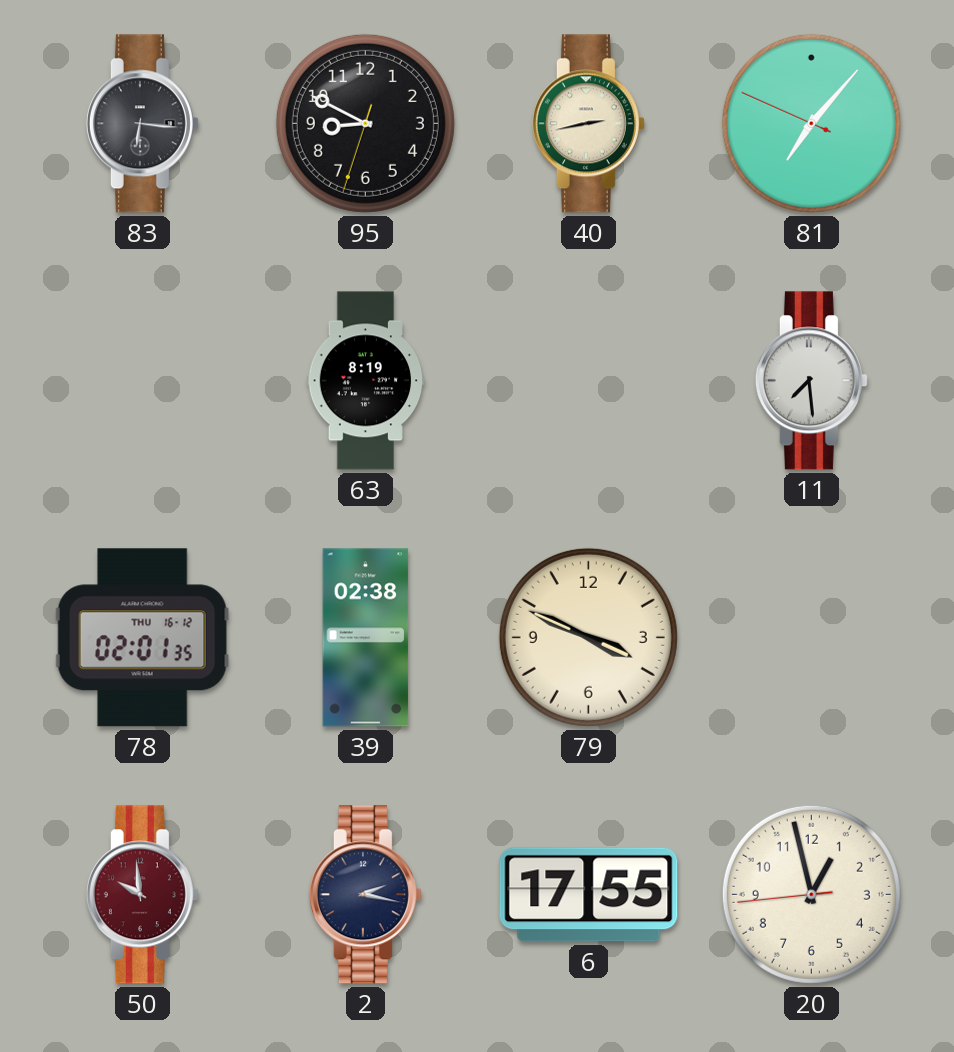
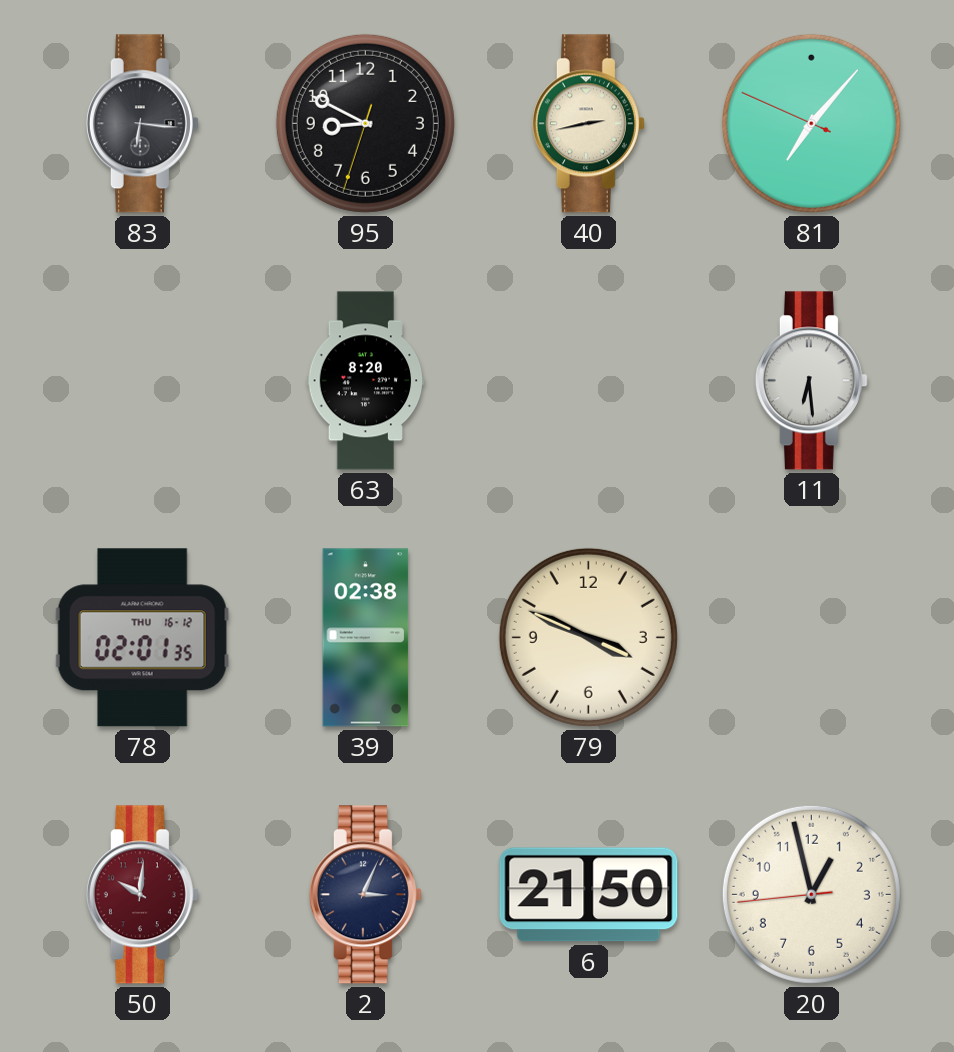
63: 8:19 -> 8:20
11: 7:29 -> 6:29
50: 9:59 -> 10:01
2: 2:17 -> 3:04
6: 17:55 -> 21:50
